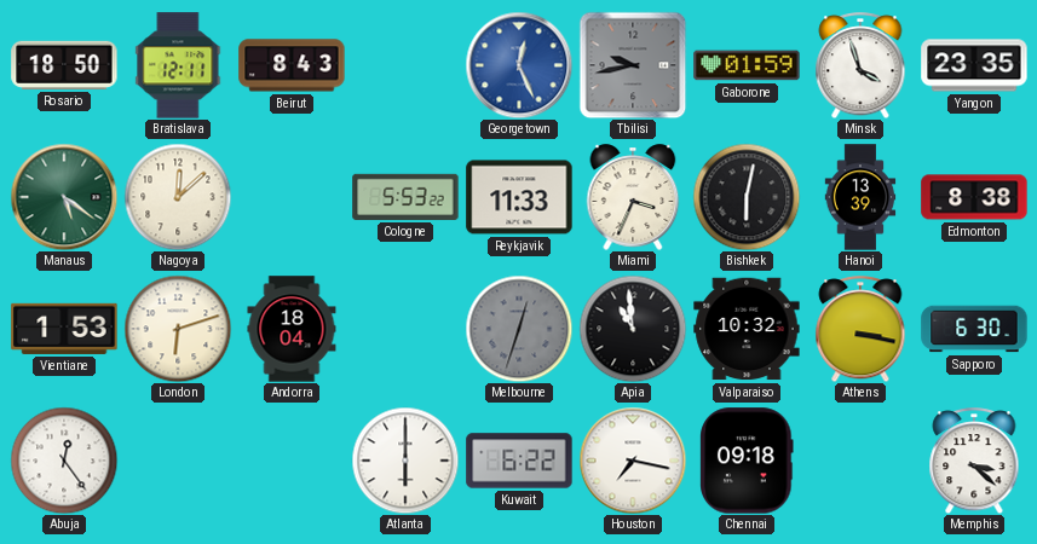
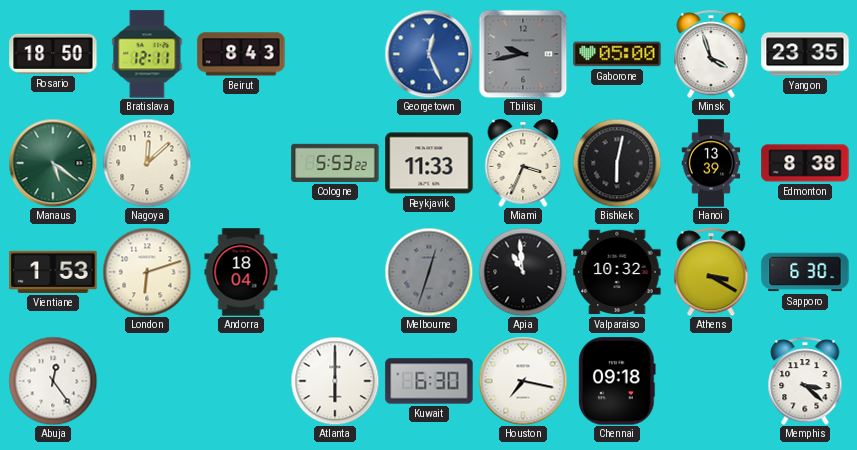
Gaborone: 01:59 -> 05:00
Athens: 3:17 -> 3:20
Kuwait: 6:22 -> 6:30
